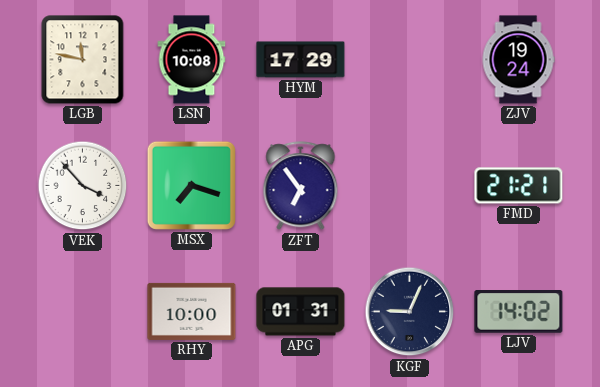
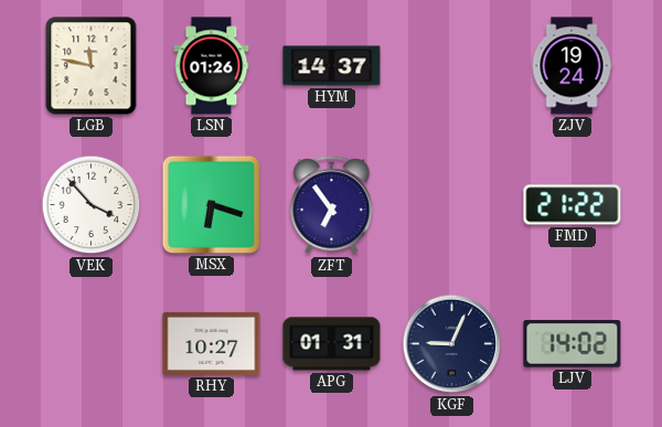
LSN: 10:08 -> 01:26
HYM: 17:29 -> 14:37
MSX: 7:18 -> 6:18
FMD: 21:21 -> 21:22
RHY: 10:00 -> 10:27
